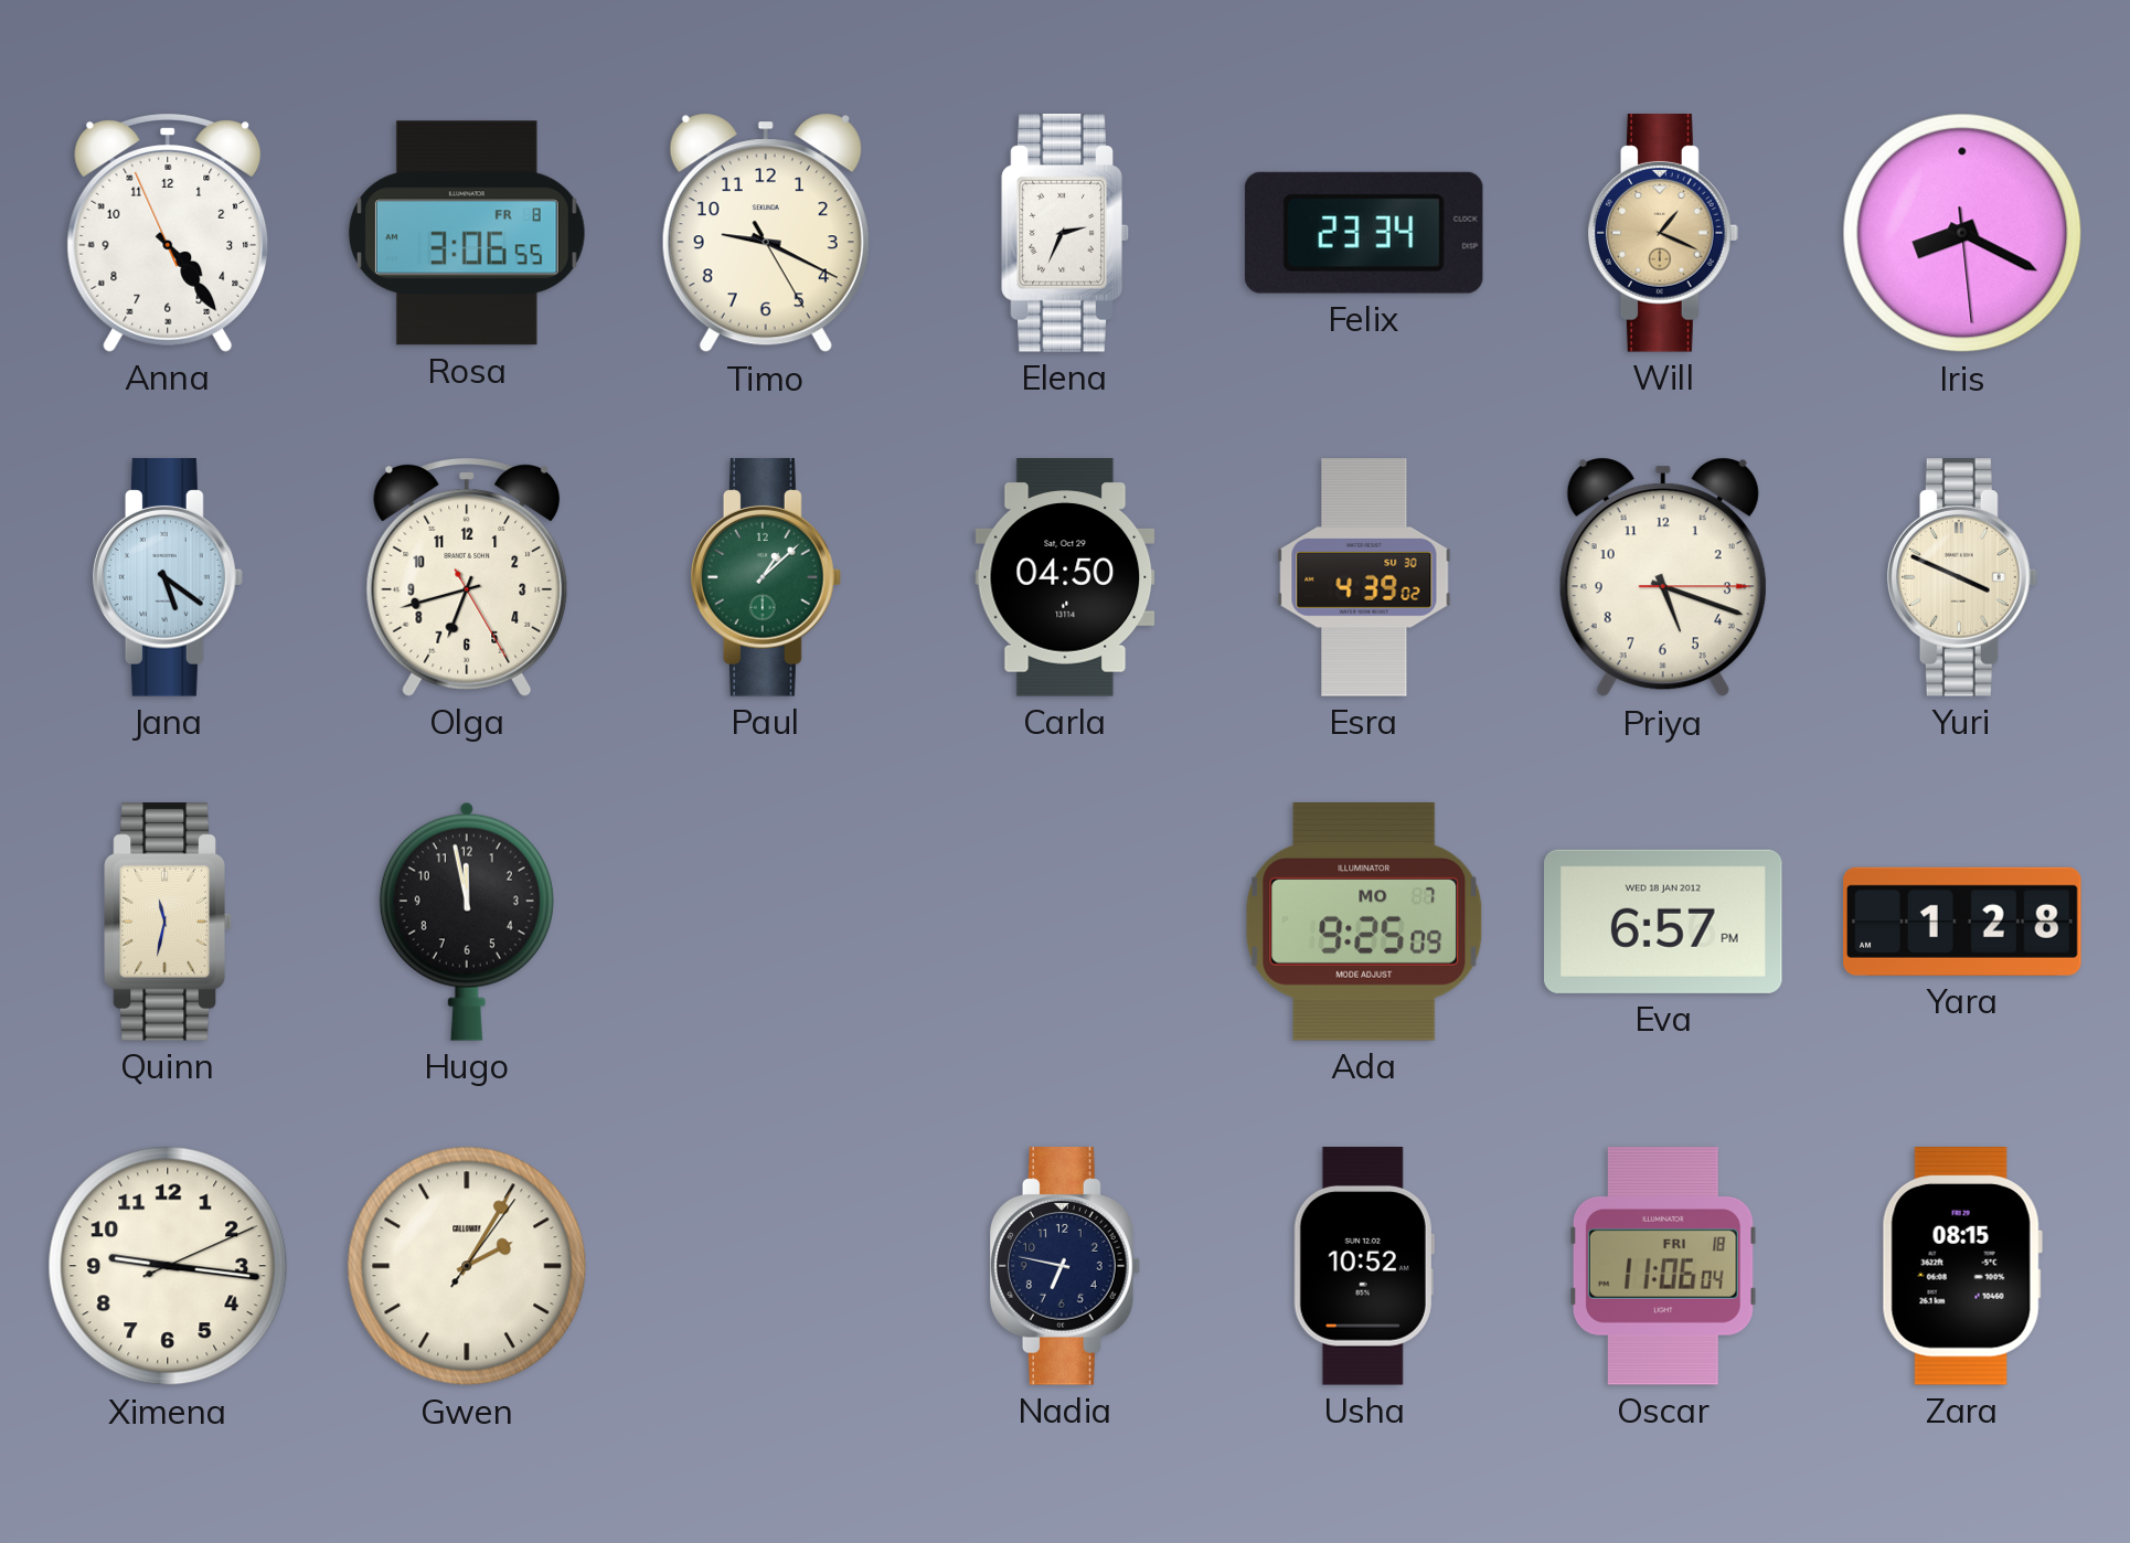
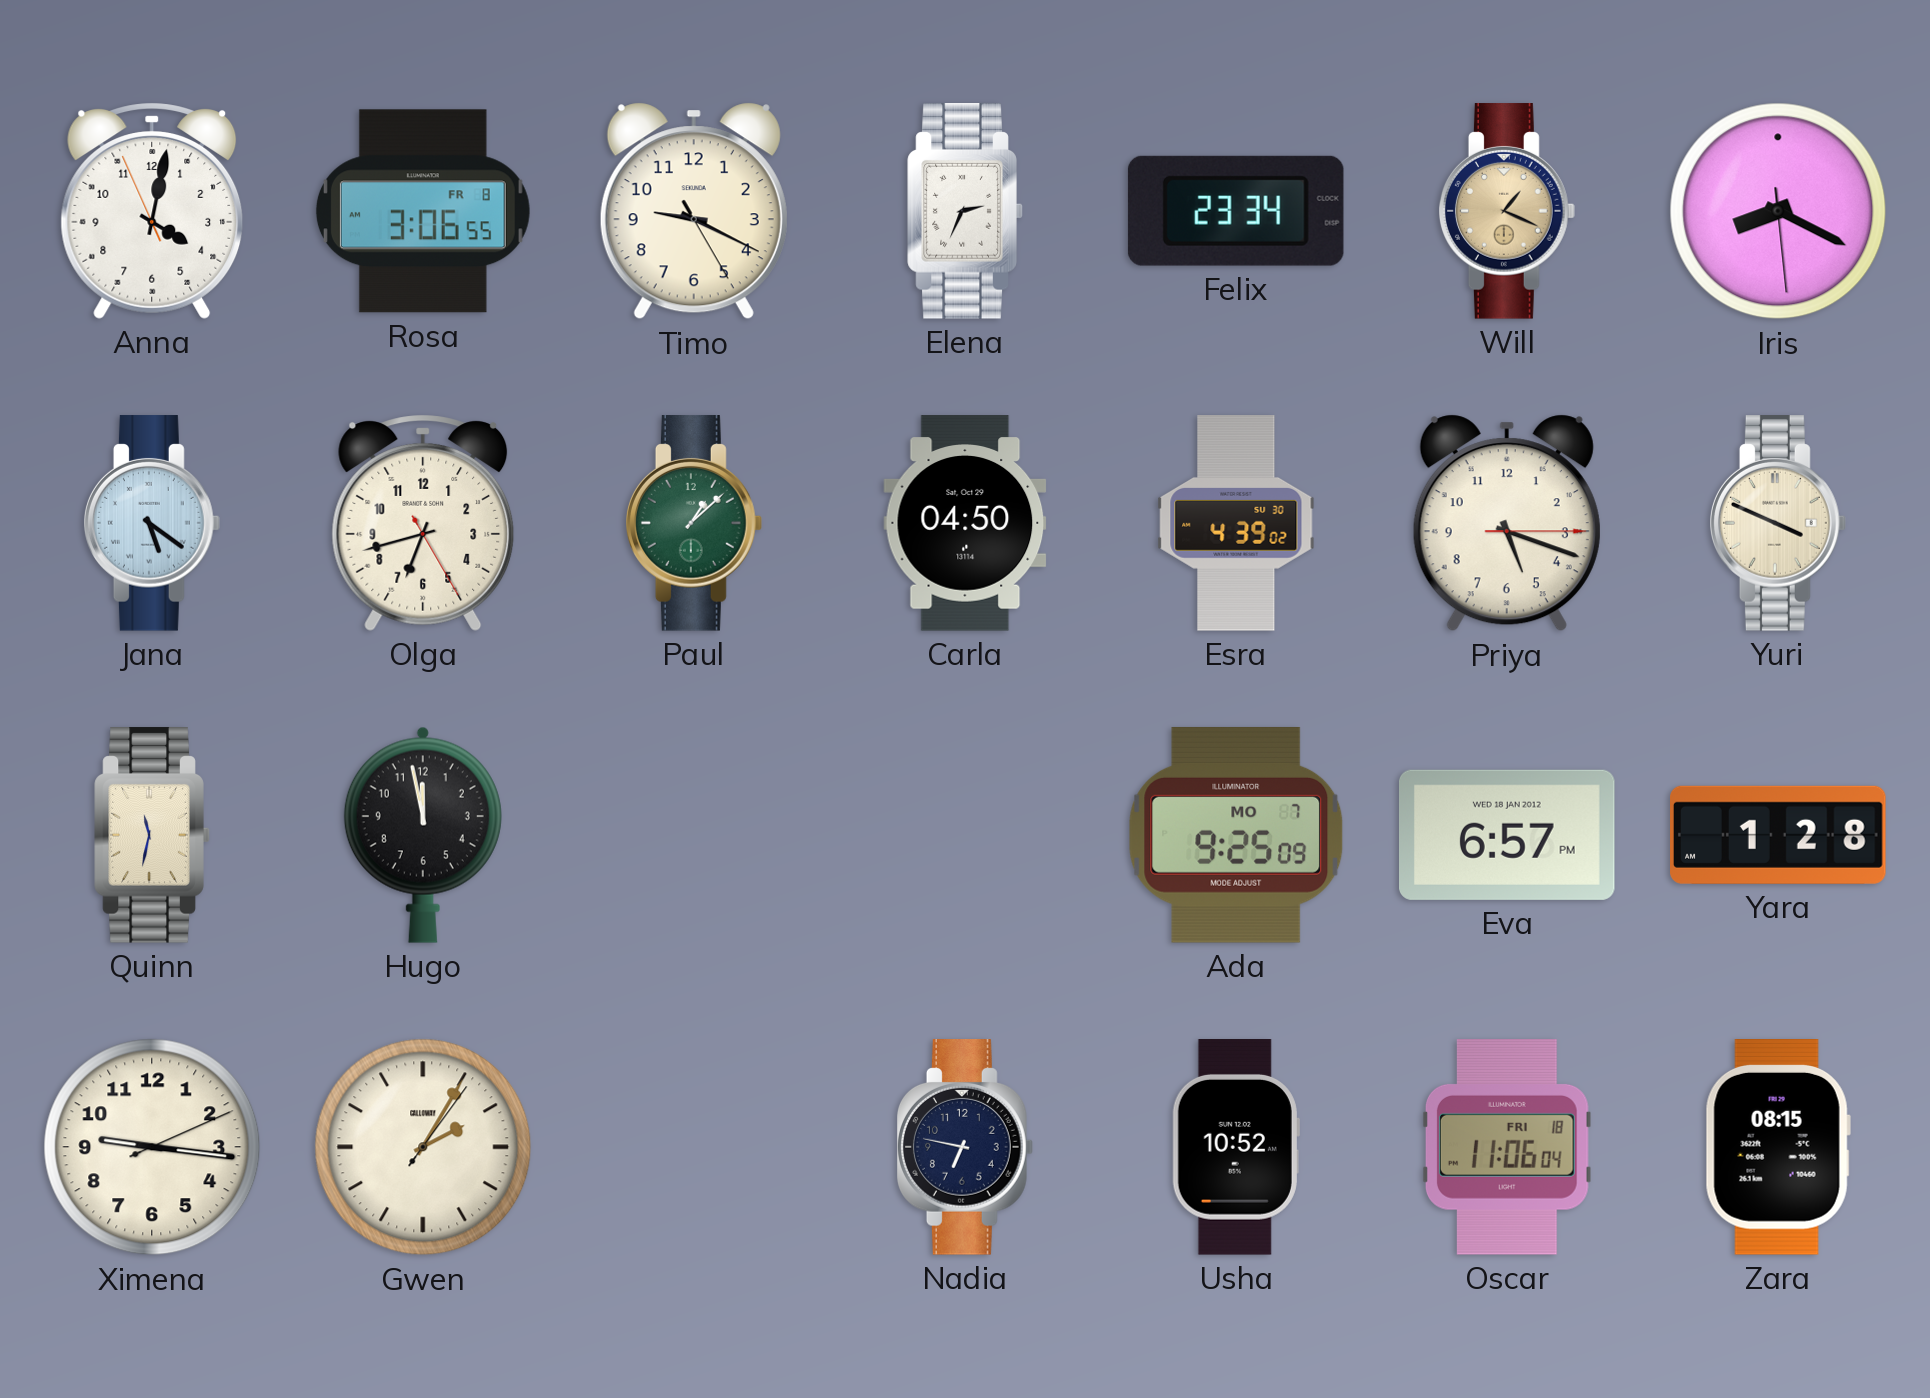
Anna: 4:23 -> 4:01
